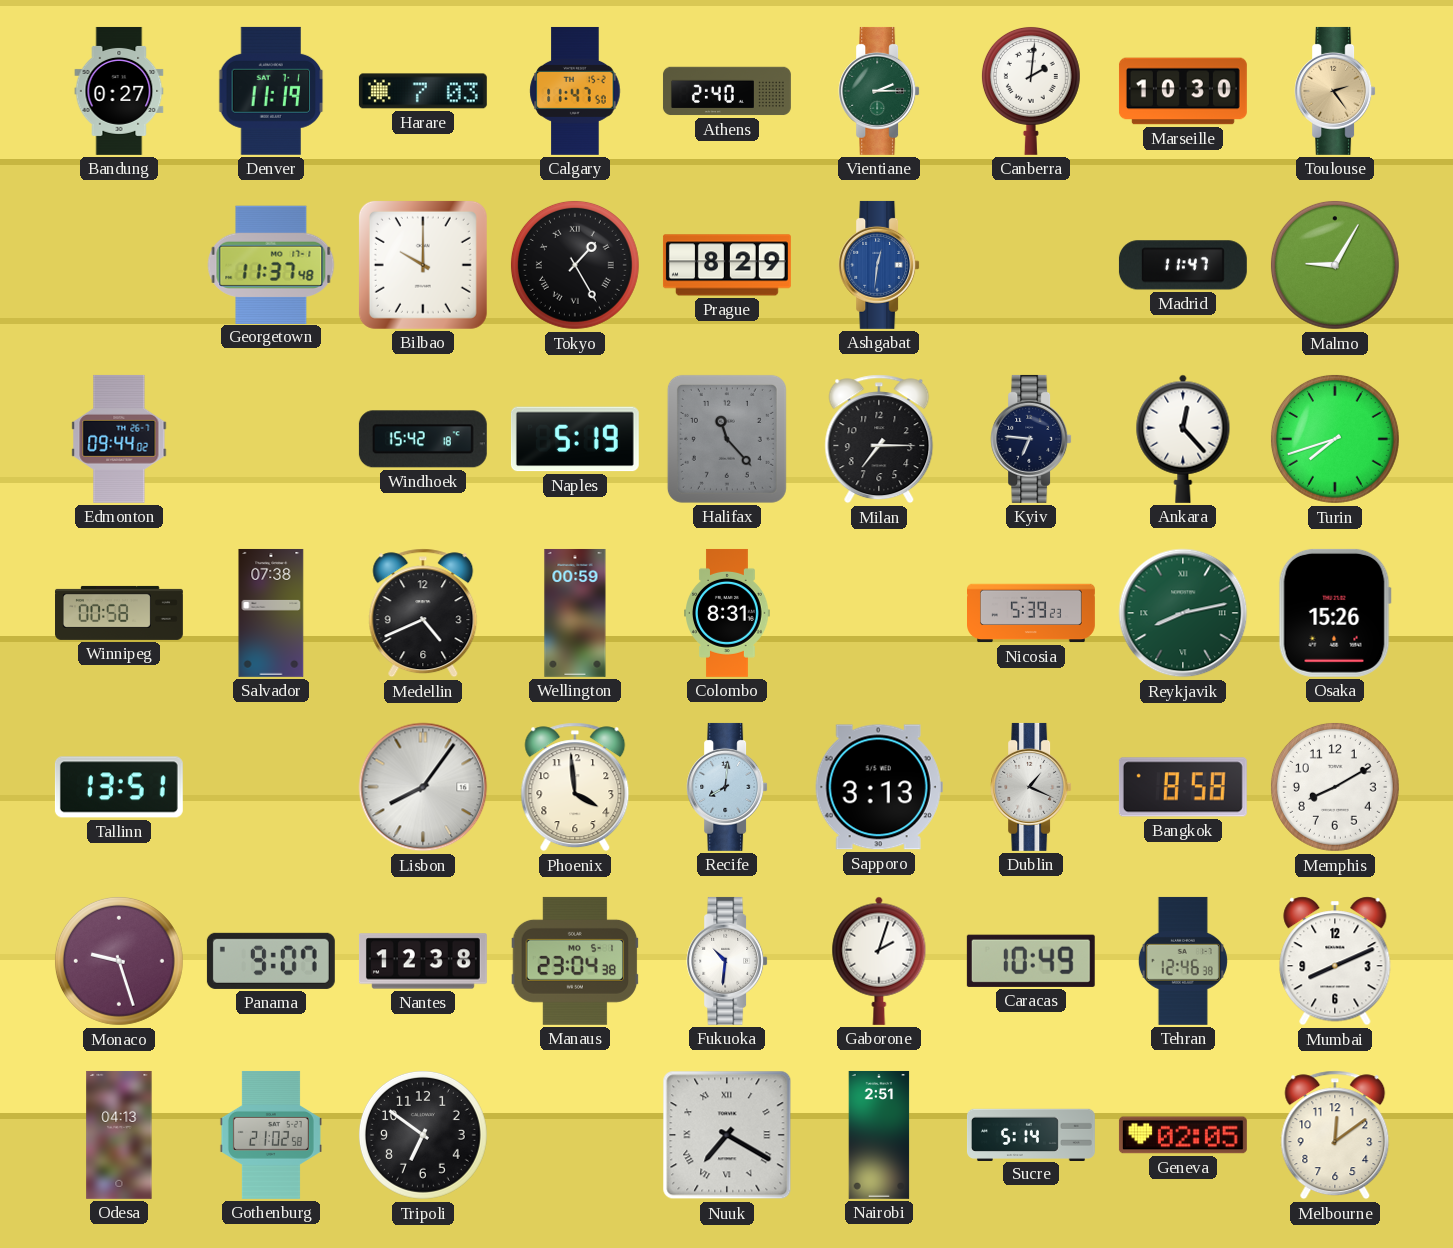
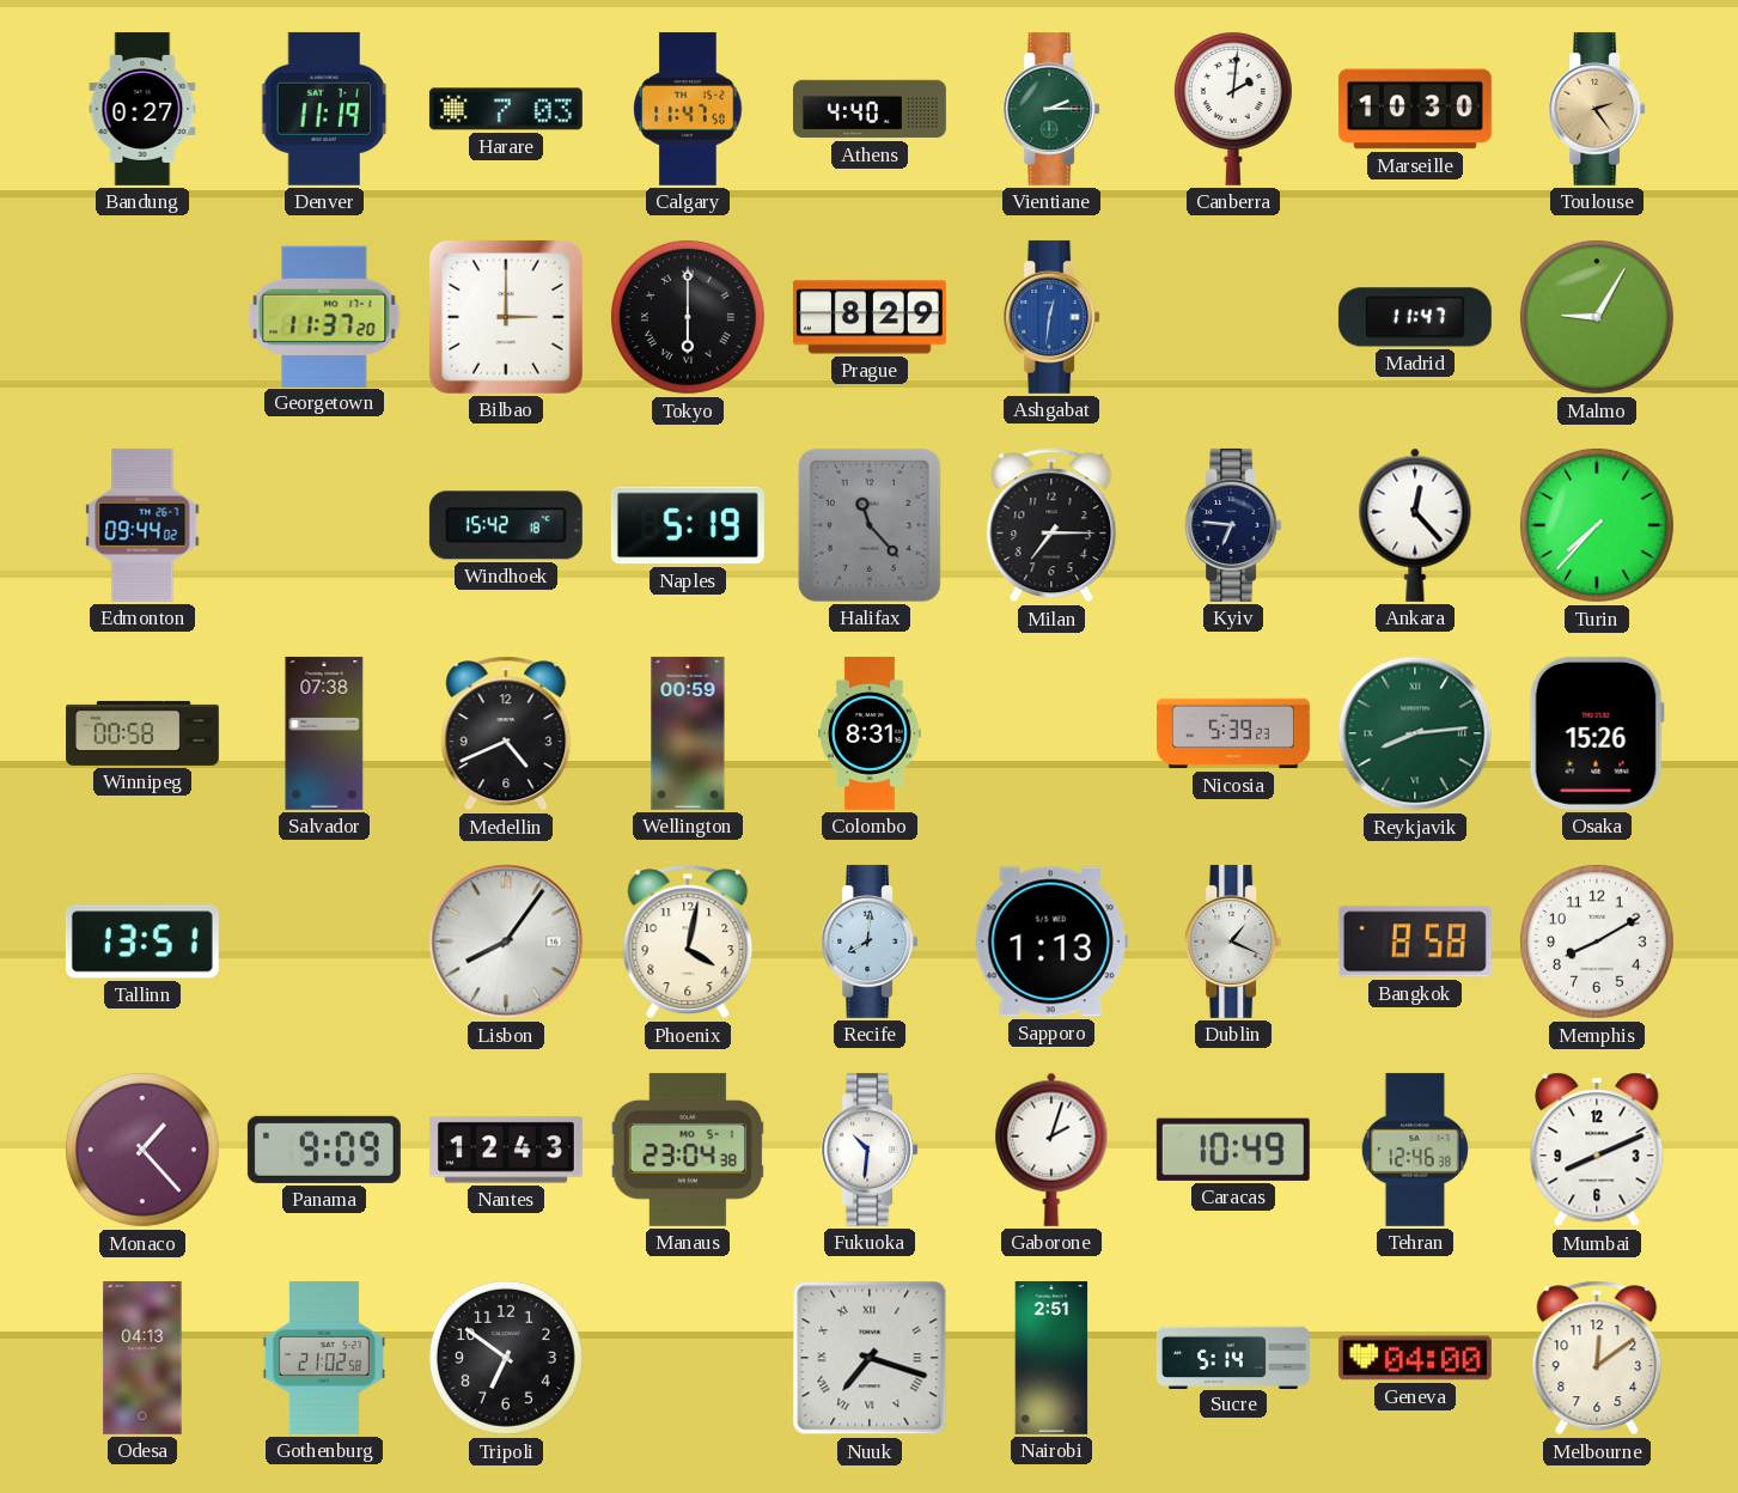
Athens: 2:40 -> 4:40
Georgetown: 11:37:48 -> 11:37:20
Bilbao: 10:00 -> 3:00
Tokyo: 1:25 -> 6:00
Turin: 7:42 -> 7:37
Reykjavik: 8:13 -> 8:14
Phoenix: 3:59 -> 4:02
Sapporo: 3:13 -> 1:13
Monaco: 9:27 -> 1:23
Panama: 9:07 -> 9:09
Nantes: 12:38 -> 12:43
Nuuk: 7:20 -> 7:18
Geneva: 02:05 -> 04:00
